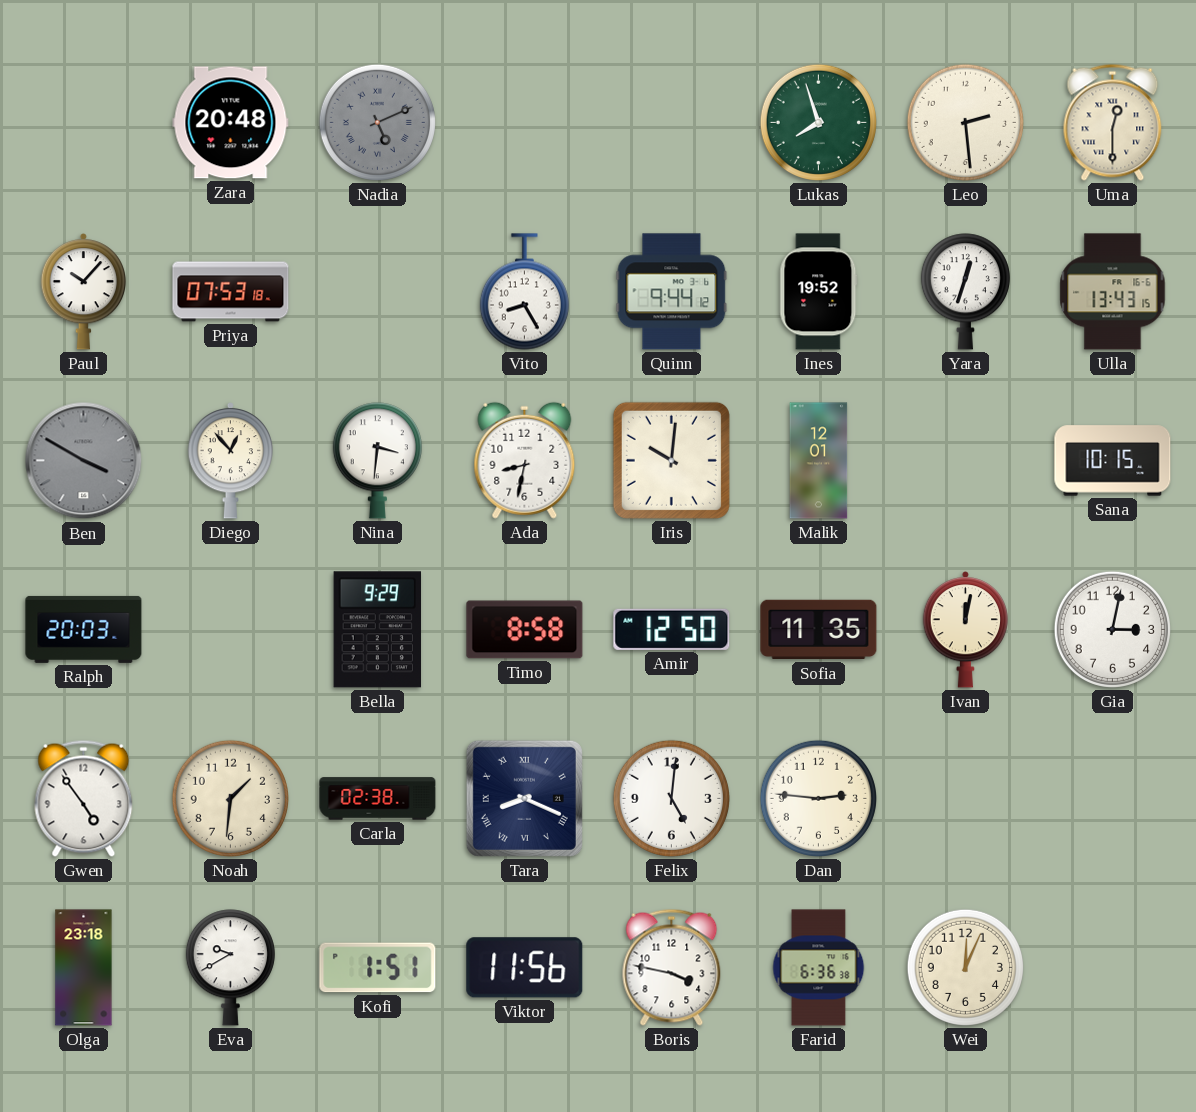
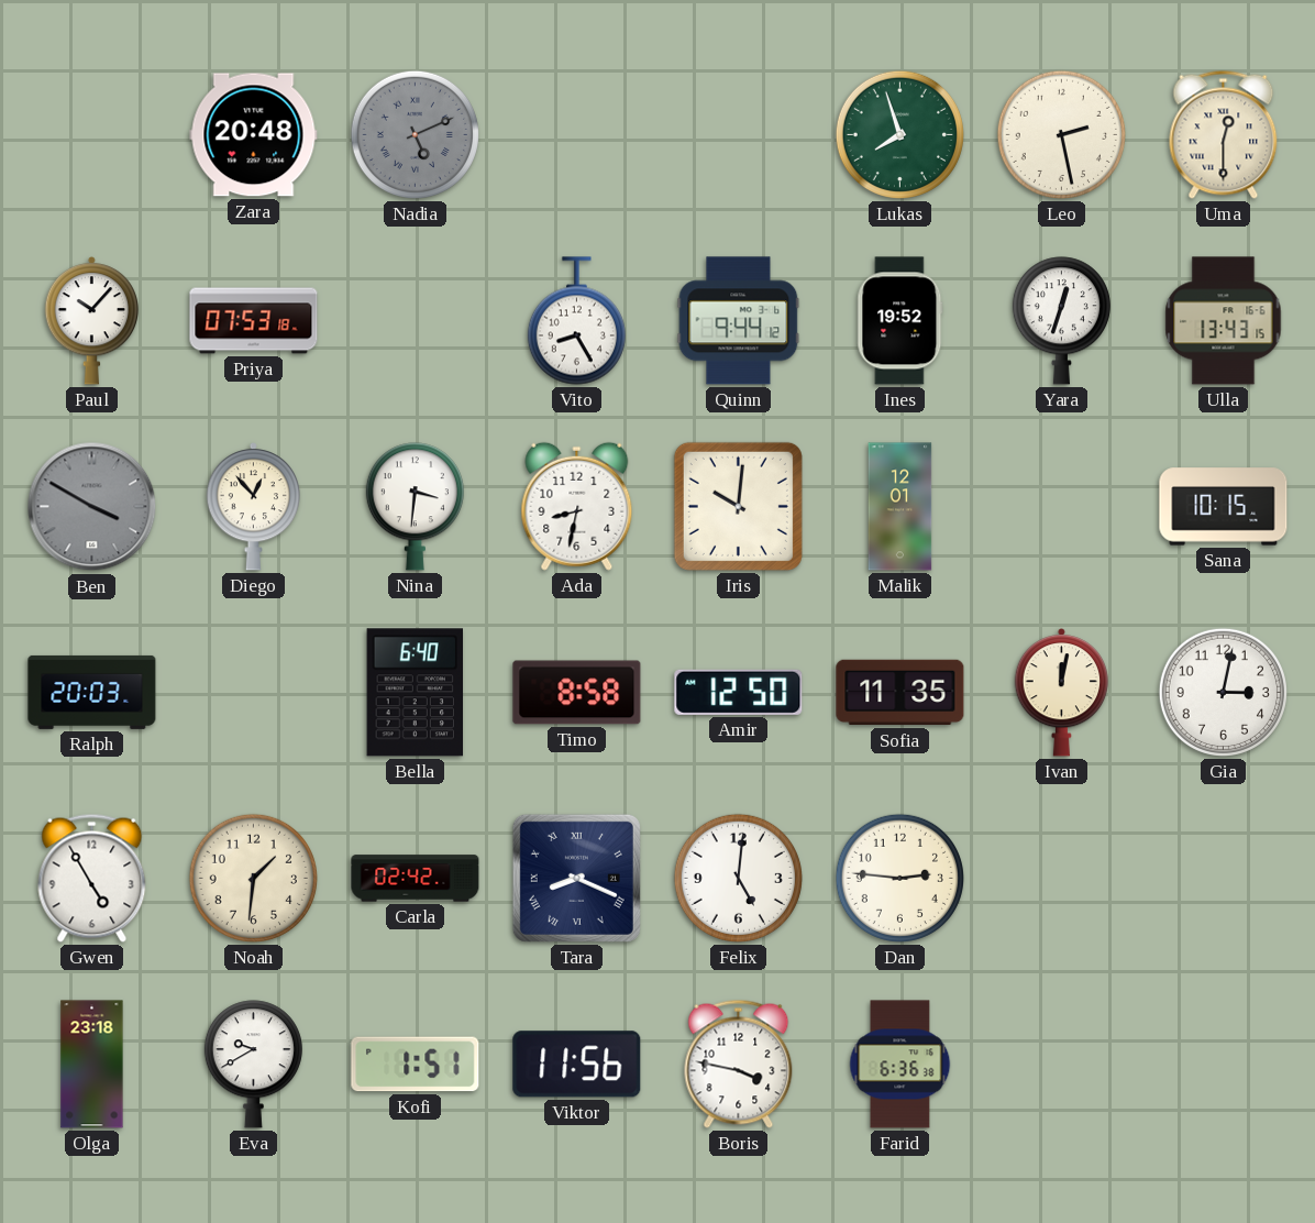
Leo: 2:29 -> 2:28
Bella: 9:29 -> 6:40
Gwen: 4:54 -> 4:55
Carla: 02:38 -> 02:42
Wei: 12:04 -> none
